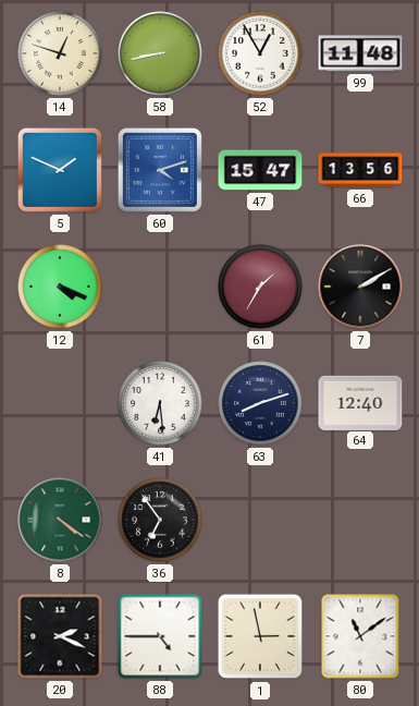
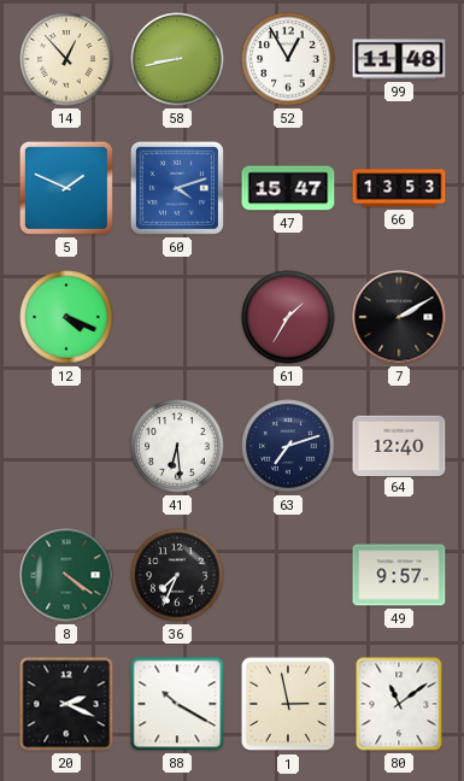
14: 12:48 -> 12:53
66: 13:56 -> 13:53
63: 8:12 -> 7:12
36: 6:54 -> 7:34
49: none -> 9:57
88: 4:45 -> 10:20
